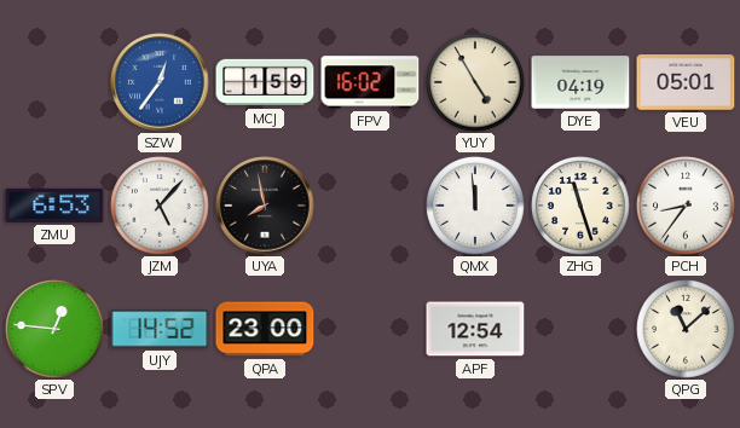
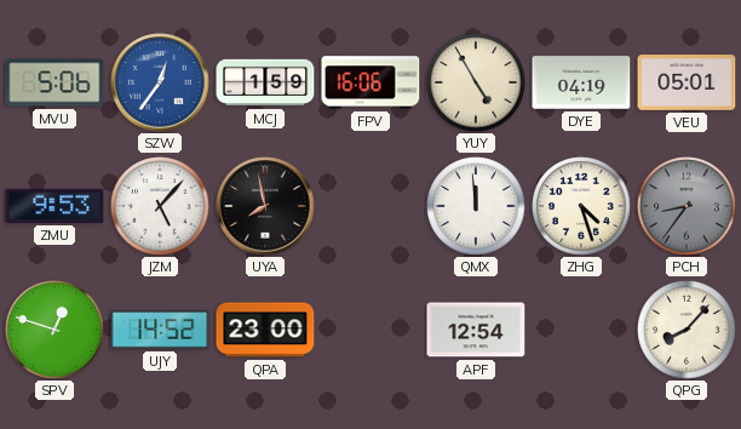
MVU: none -> 5:06
FPV: 16:02 -> 16:06
ZMU: 6:53 -> 9:53
ZHG: 11:27 -> 4:27
PCH dial: white -> grey
SPV: 12:46 -> 12:48
QPG: 11:08 -> 8:07
